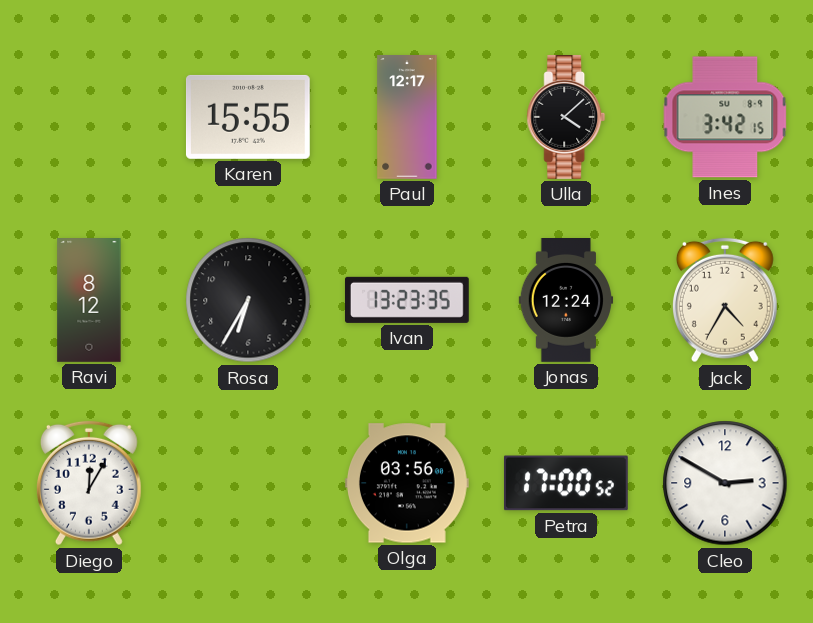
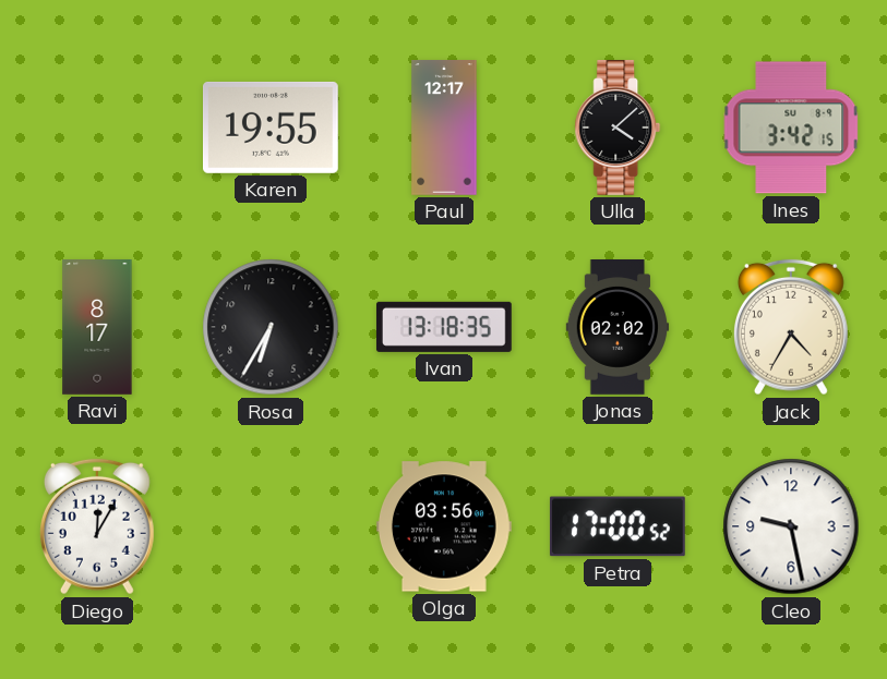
Karen: 15:55 -> 19:55
Ravi: 8:12 -> 8:17
Ivan: 13:23 -> 13:18
Jonas: 12:24 -> 02:02
Cleo: 2:50 -> 9:28
